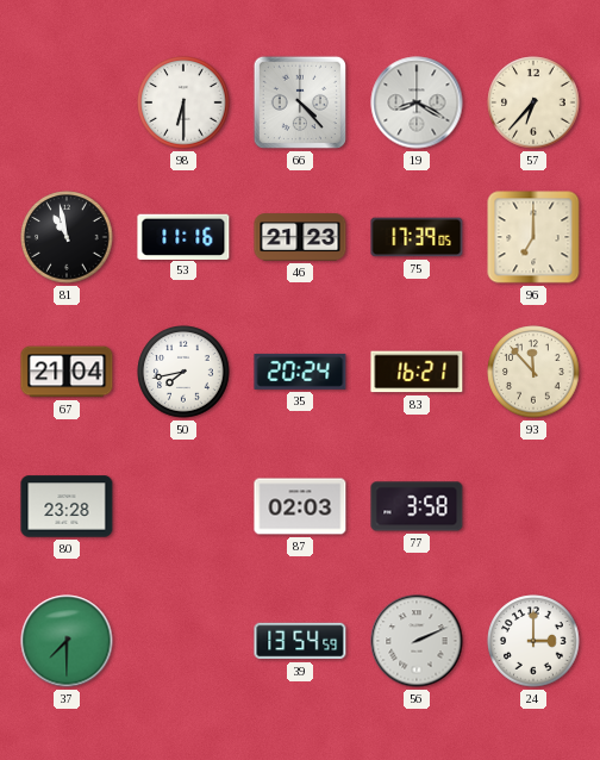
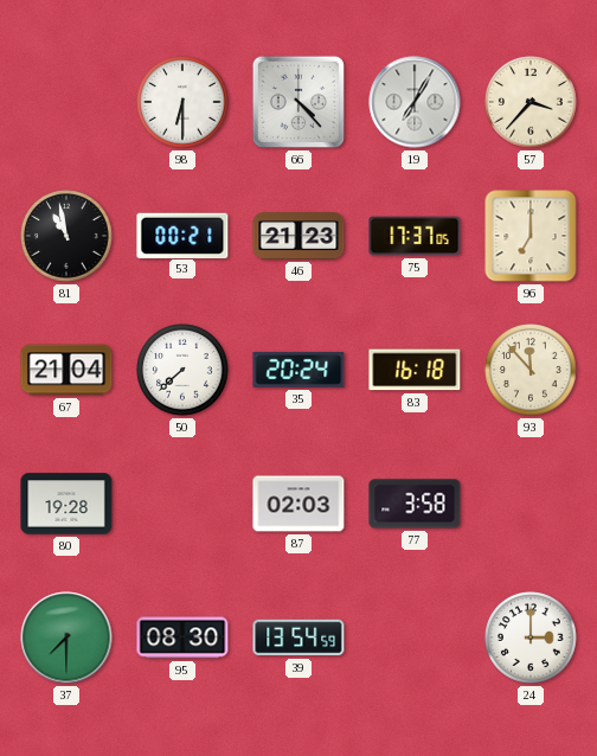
19: 8:20 -> 7:05
57: 6:37 -> 3:37
53: 11:16 -> 00:21
75: 17:39 -> 17:37
50: 7:43 -> 7:38
83: 16:21 -> 16:18
80: 23:28 -> 19:28
95: none -> 08:30
56: 2:11 -> none
